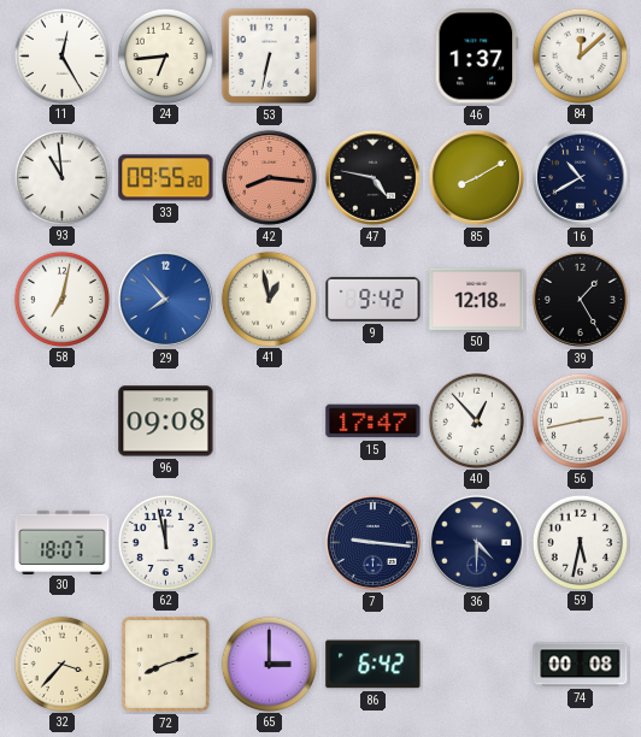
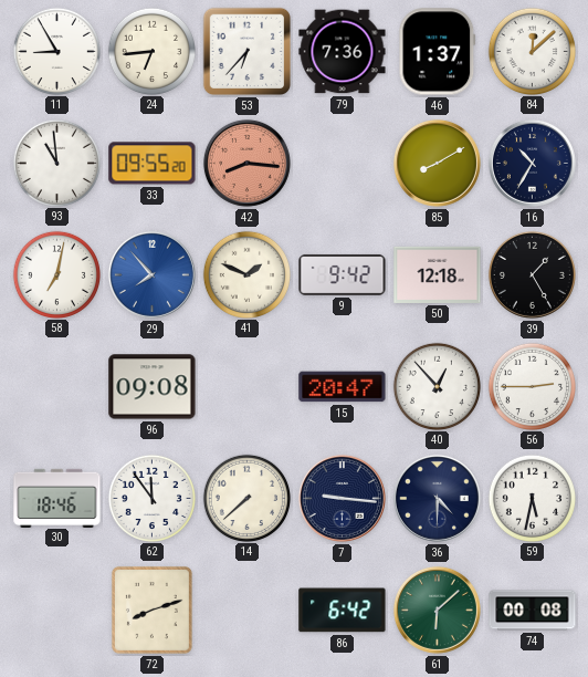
11: 12:25 -> 8:55
53: 6:32 -> 6:37
79: none -> 7:36
47: 4:47 -> none
16: 10:40 -> 10:35
41: 12:58 -> 1:49
15: 17:47 -> 20:47
56: 2:43 -> 2:45
30: 18:07 -> 18:46
62: 11:58 -> 11:54
14: none -> 7:38
32: 3:37 -> none
65: 3:00 -> none
61: none -> 6:08
